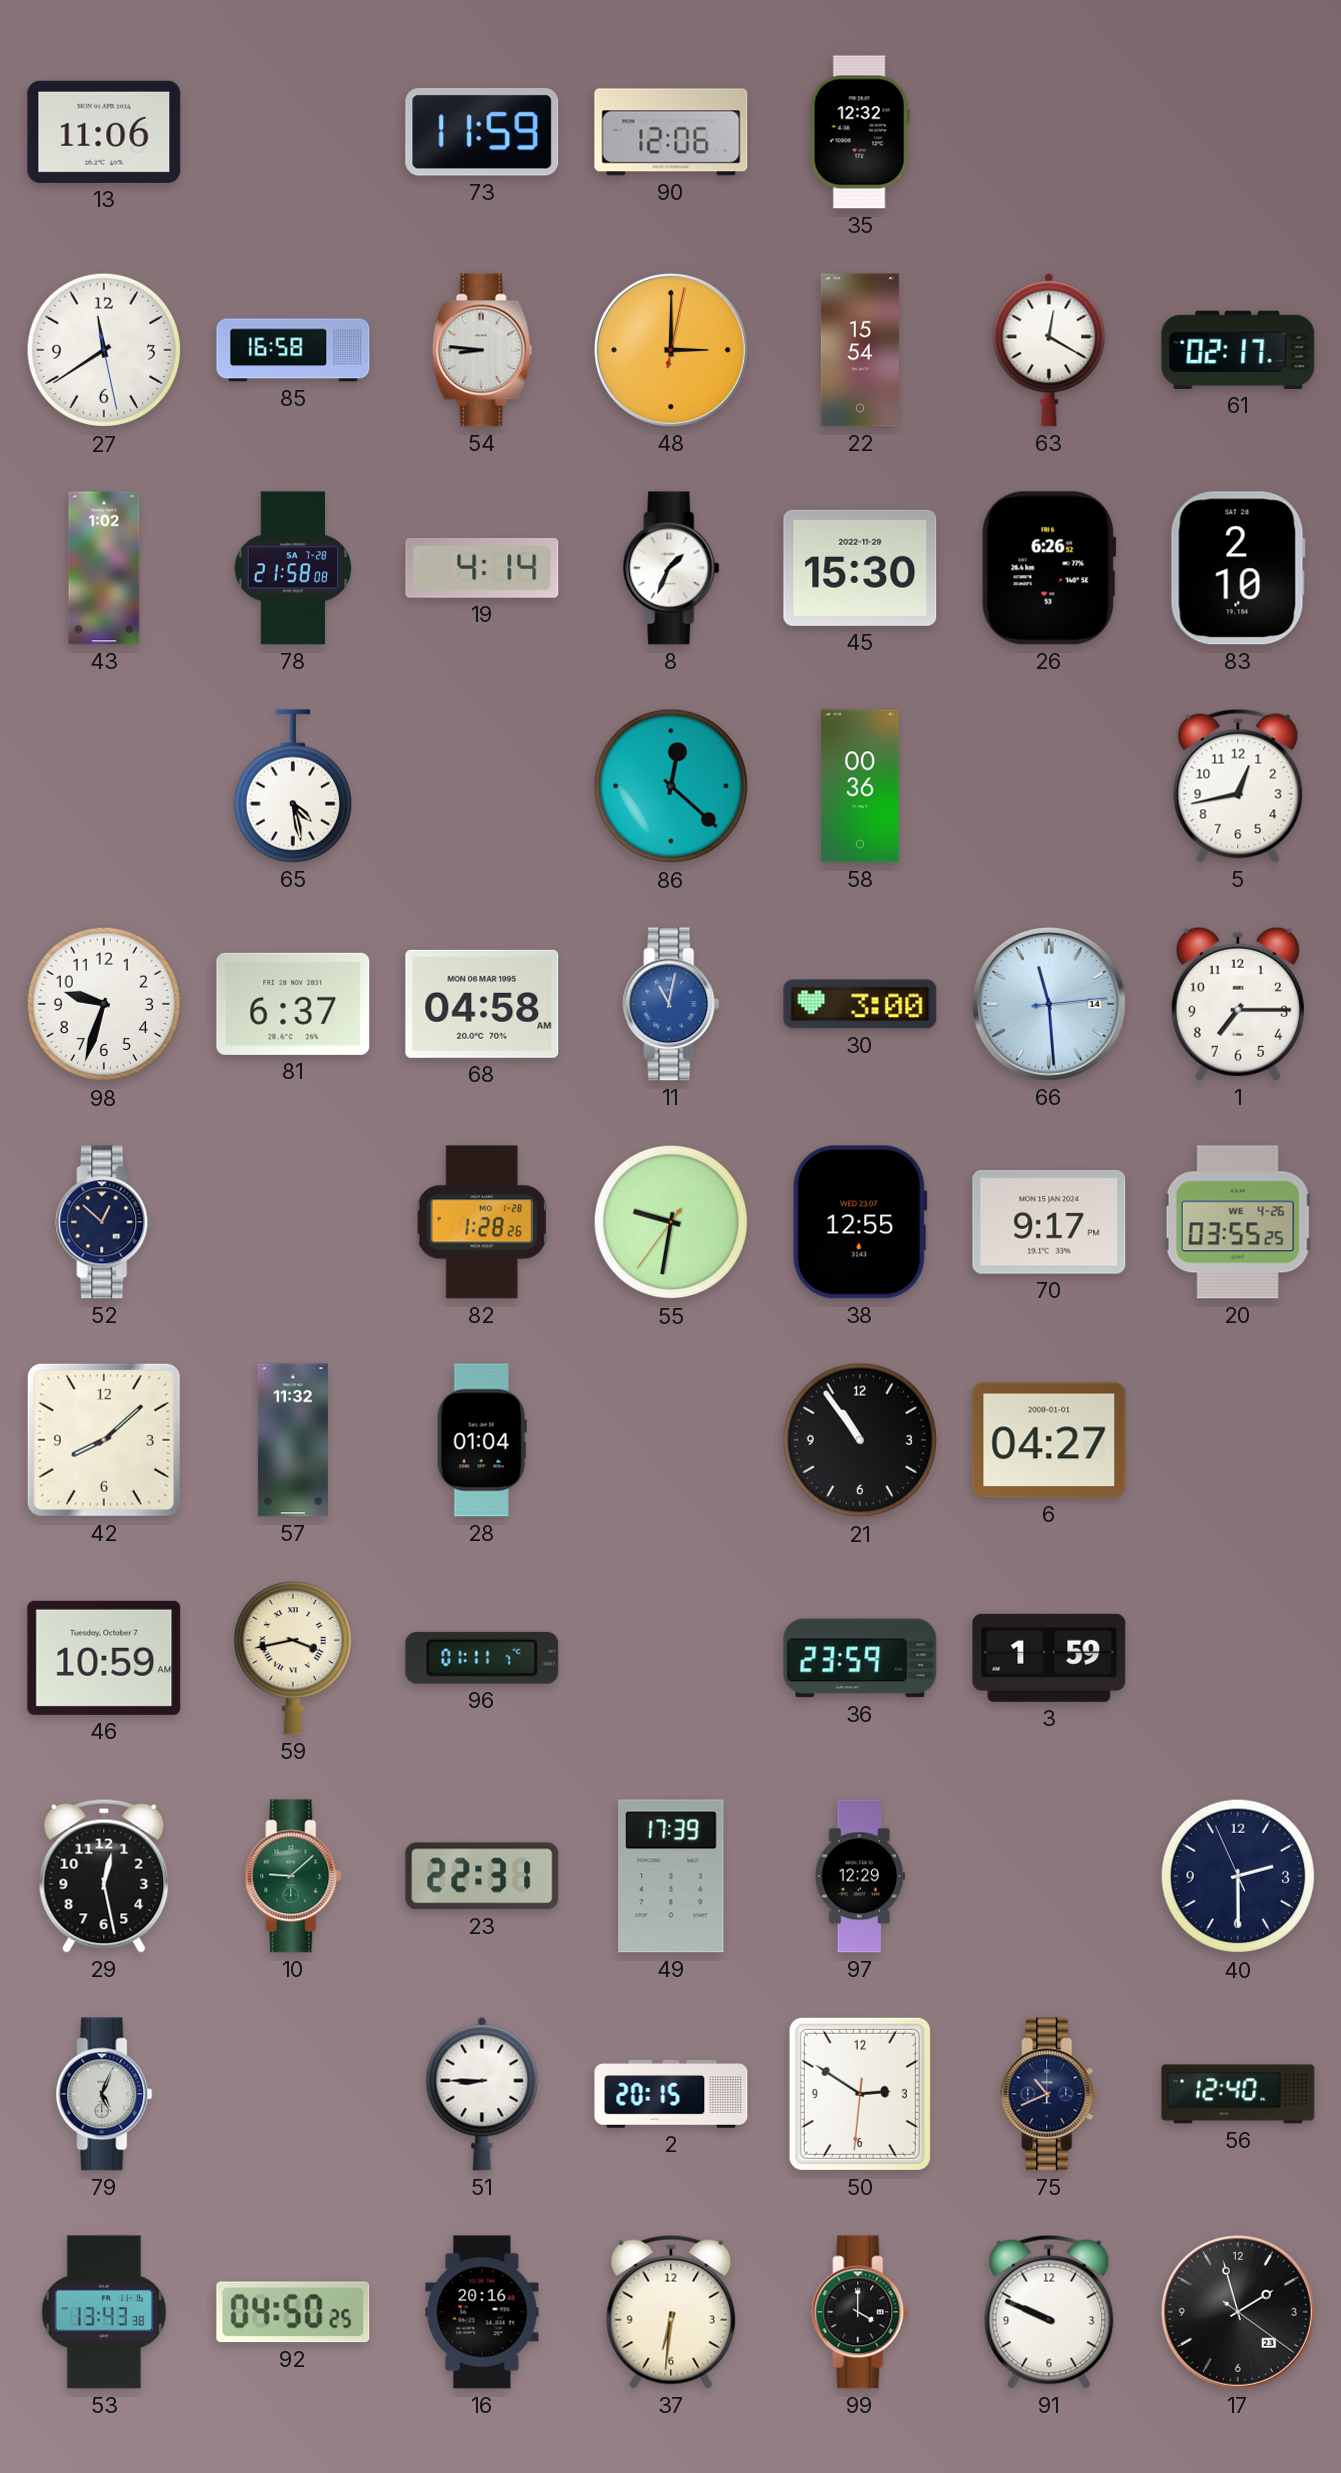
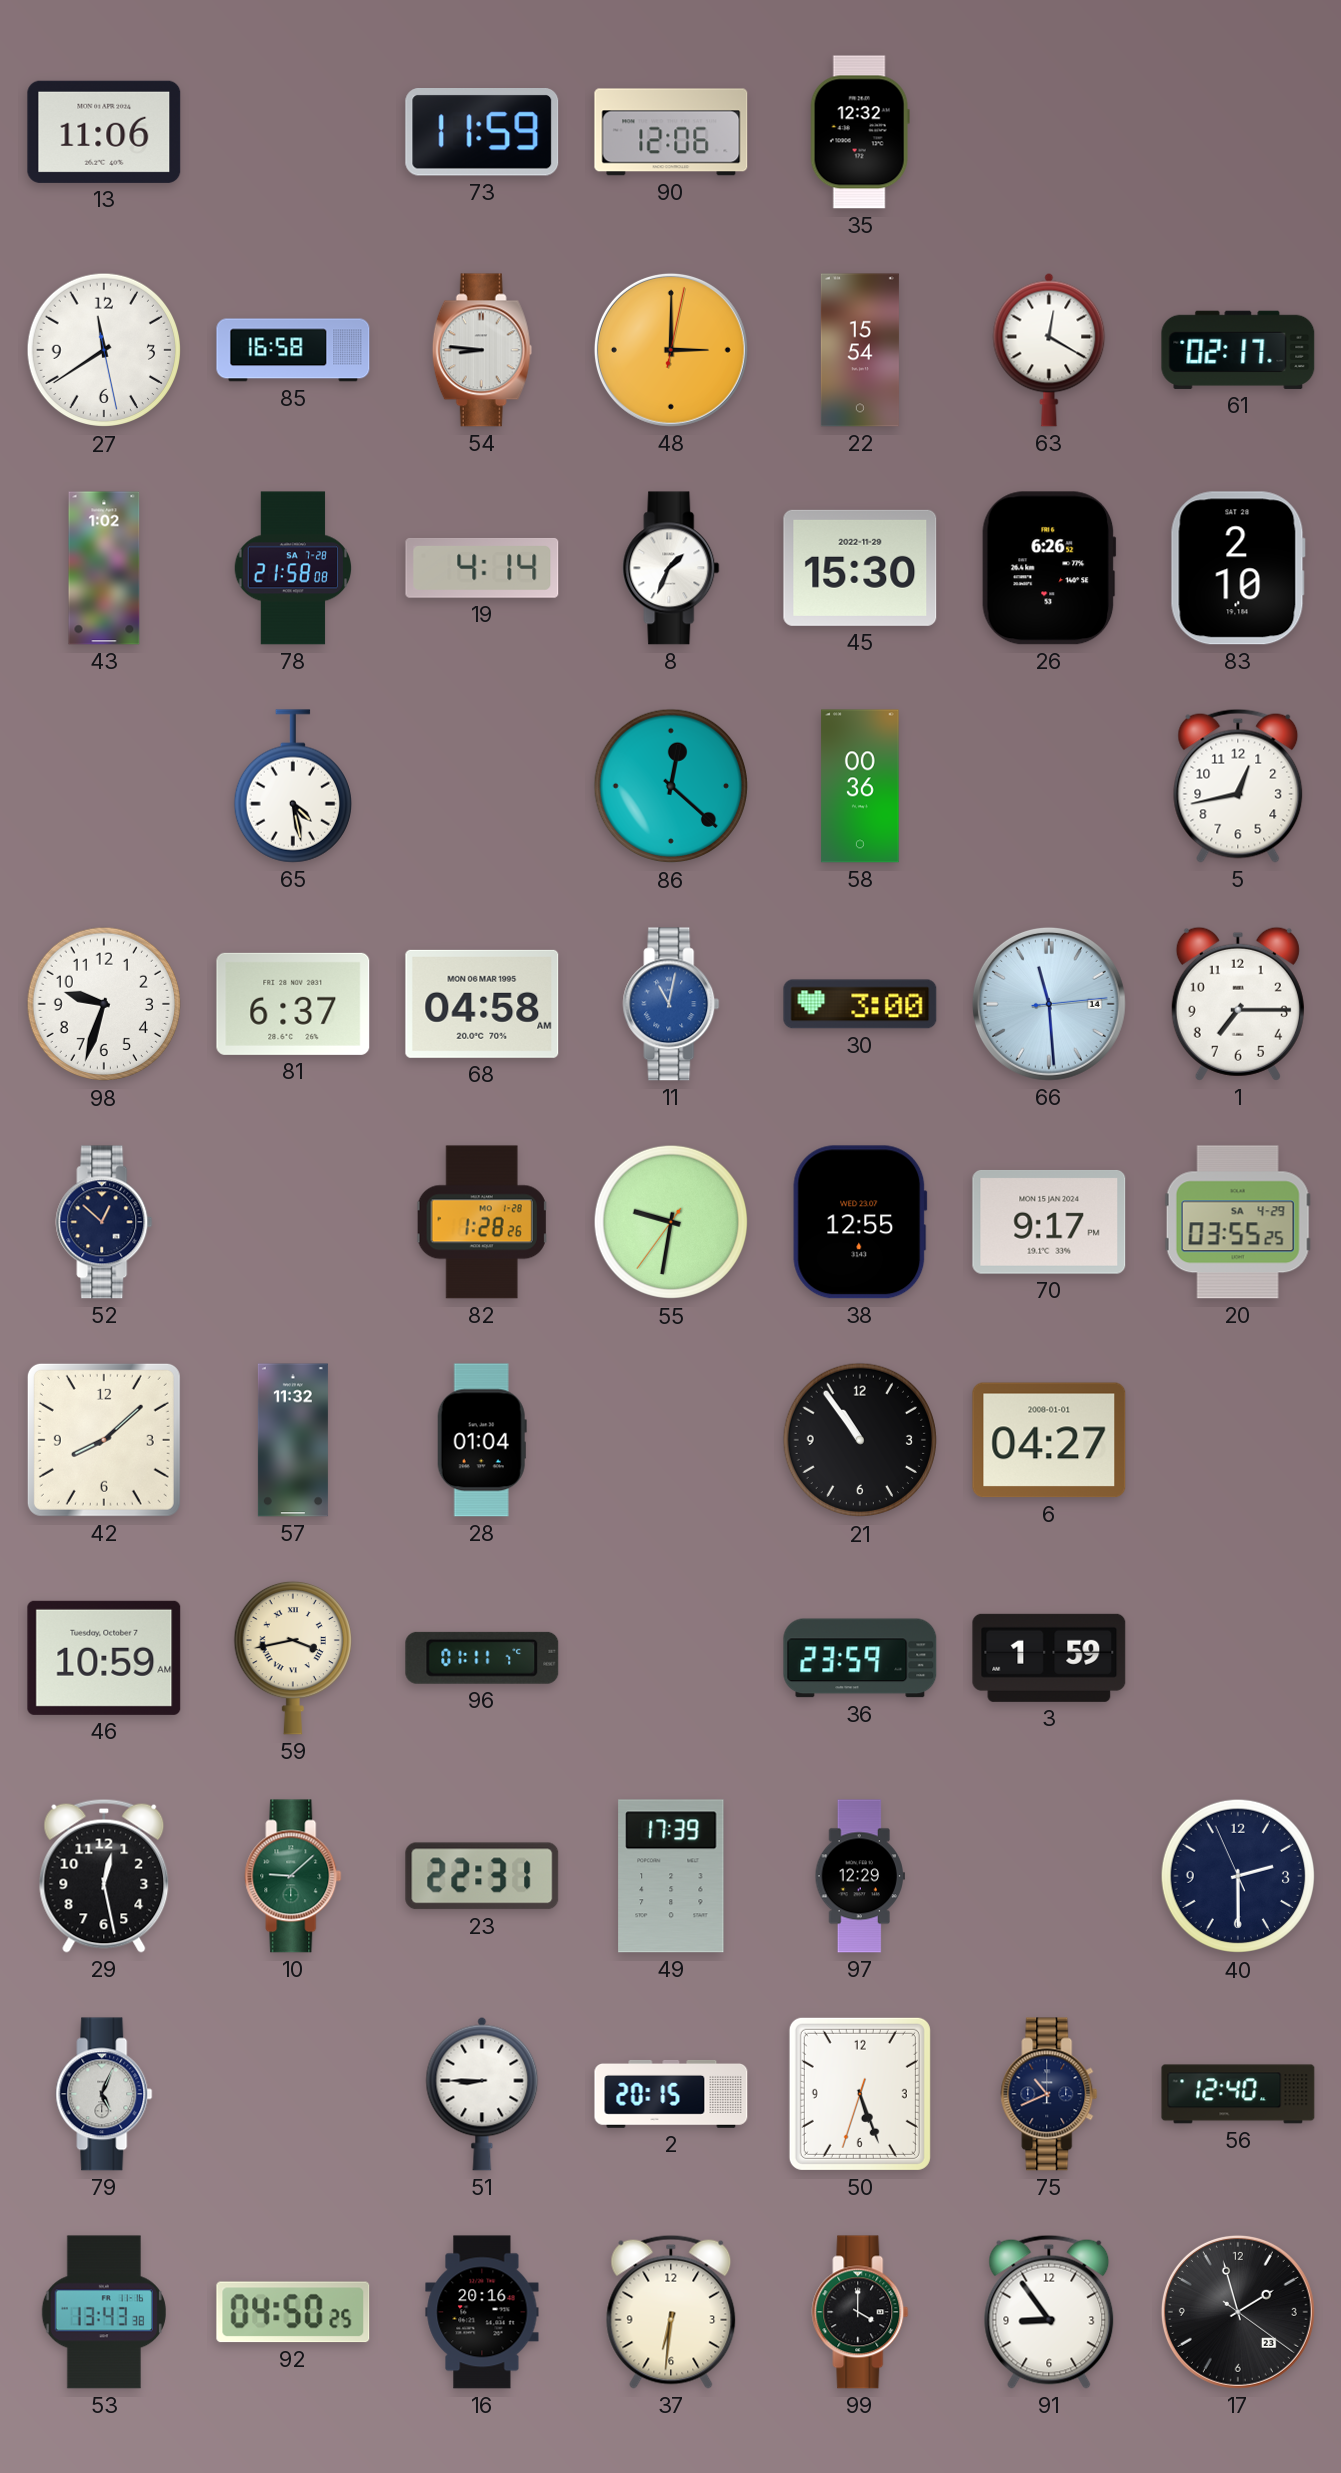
20 date: WE 4-26 -> SA 4-29
50: 2:50 -> 5:26
91: 9:49 -> 8:54
